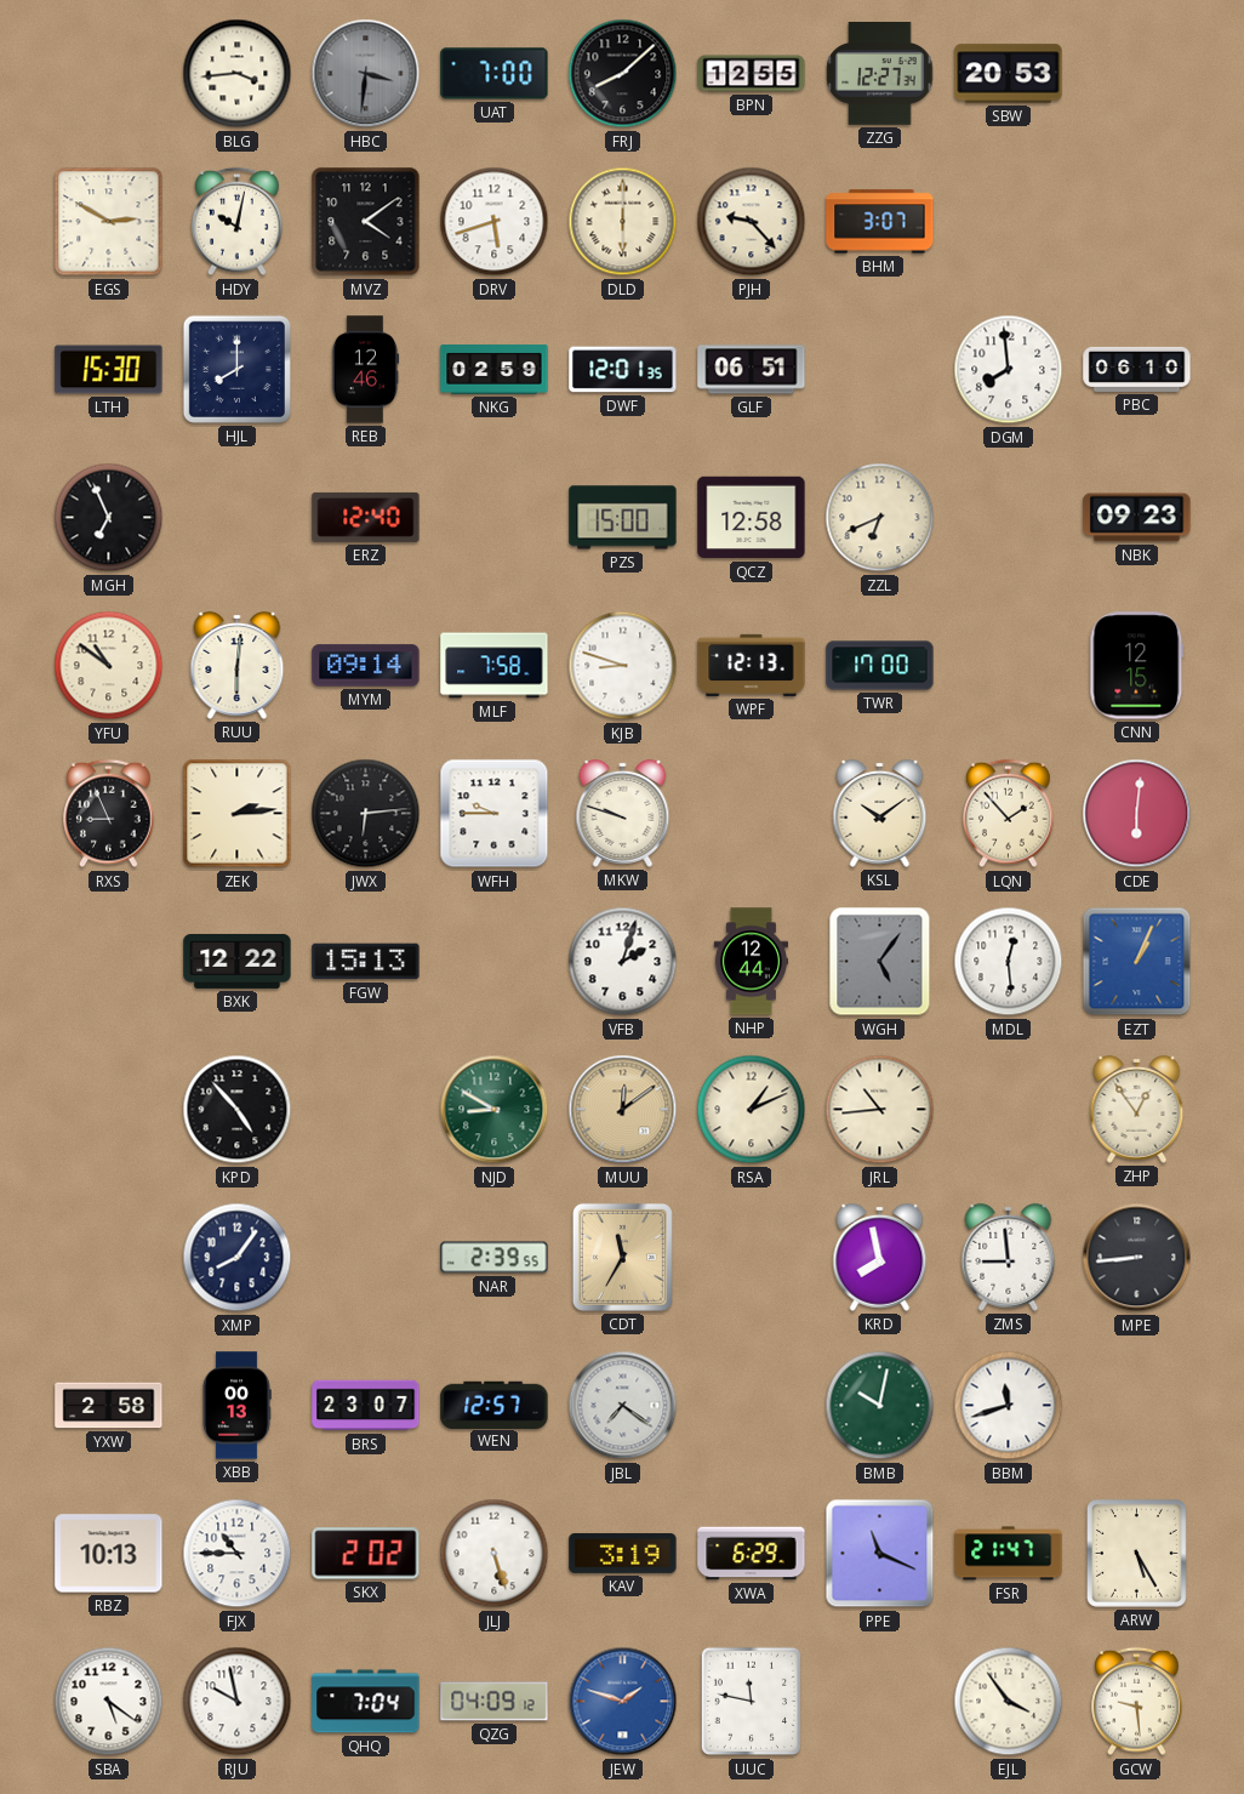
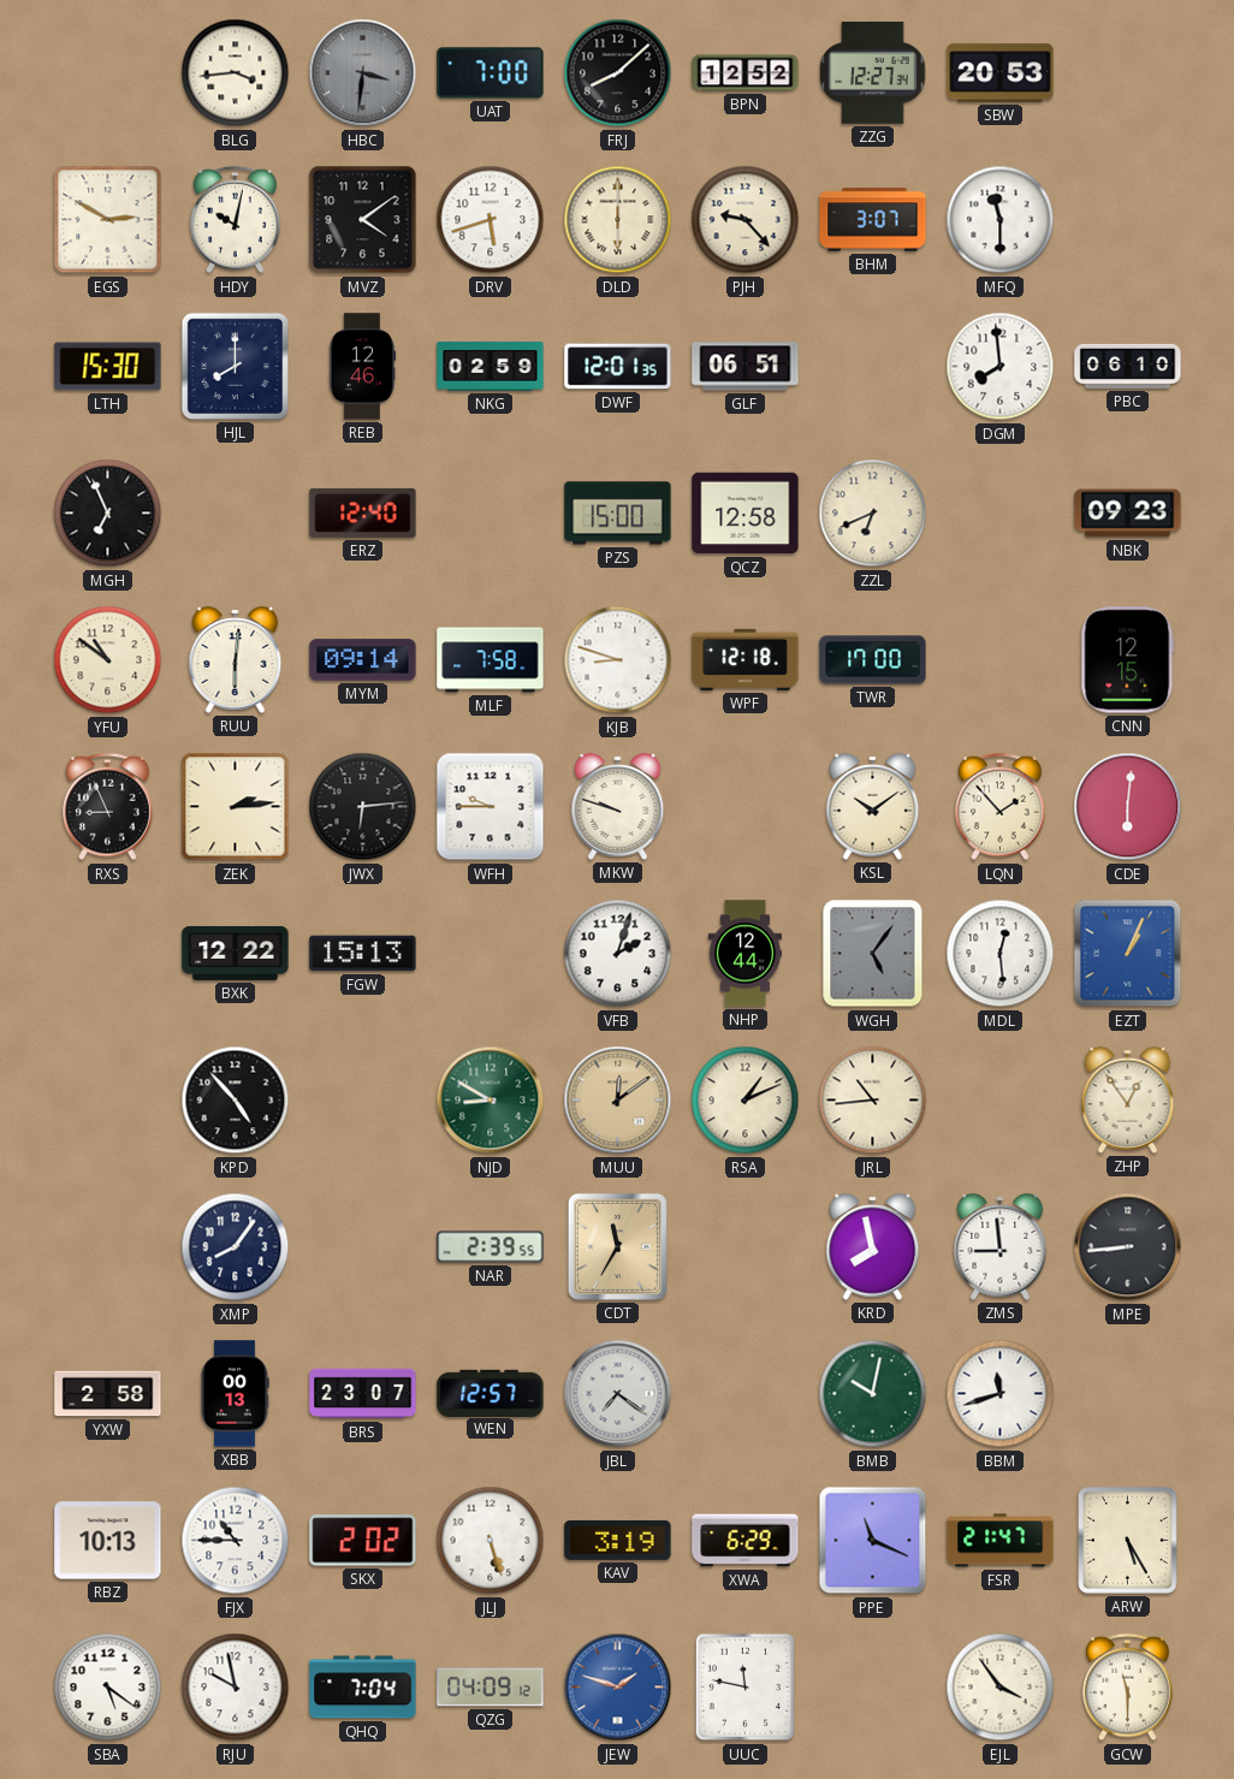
BPN: 12:55 -> 12:52
MFQ: none -> 11:30
WPF: 12:13 -> 12:18
GCW: 9:29 -> 11:30
